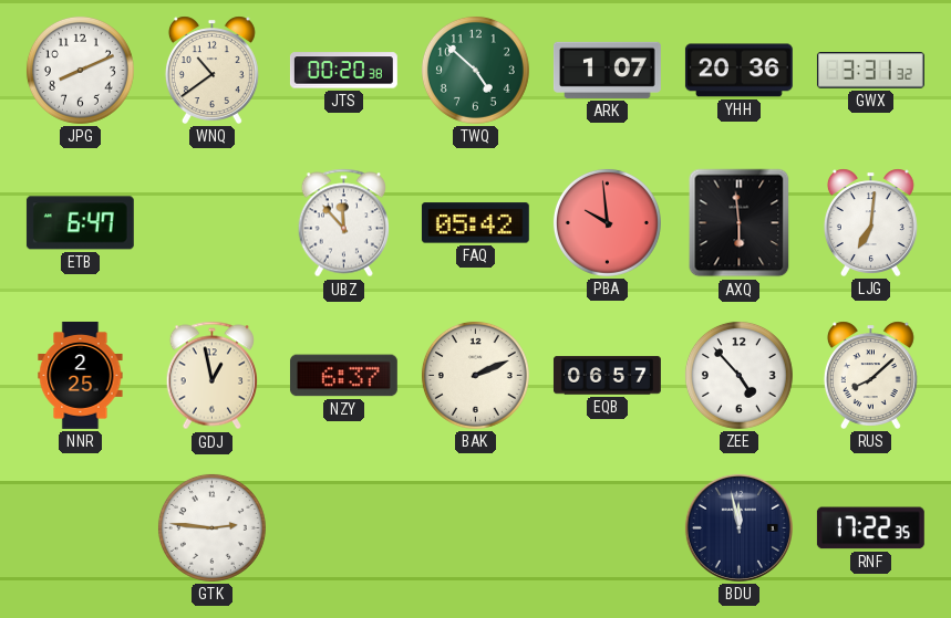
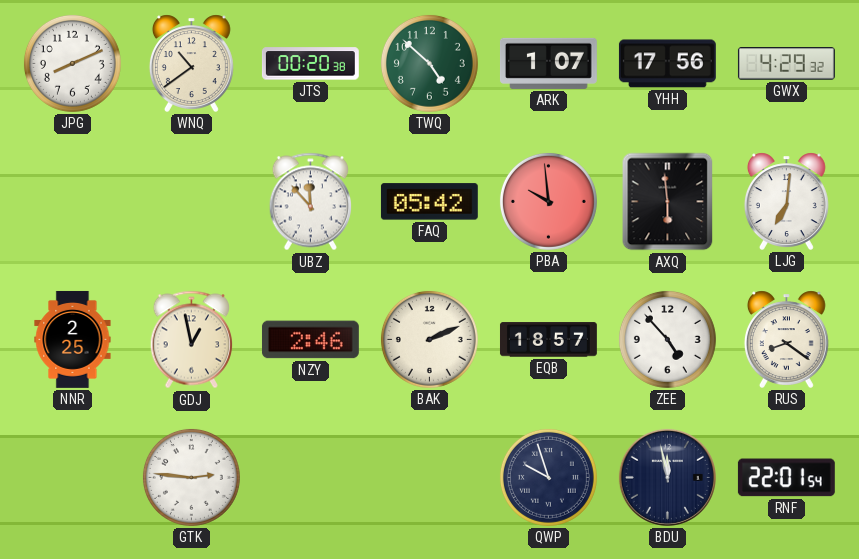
YHH: 20:36 -> 17:56
GWX: 3:31 -> 4:29
ETB: 6:47 -> none
NZY: 6:37 -> 2:46
EQB: 06:57 -> 18:57
RUS: 8:08 -> 8:21
QWP: none -> 9:57
RNF: 17:22 -> 22:01
